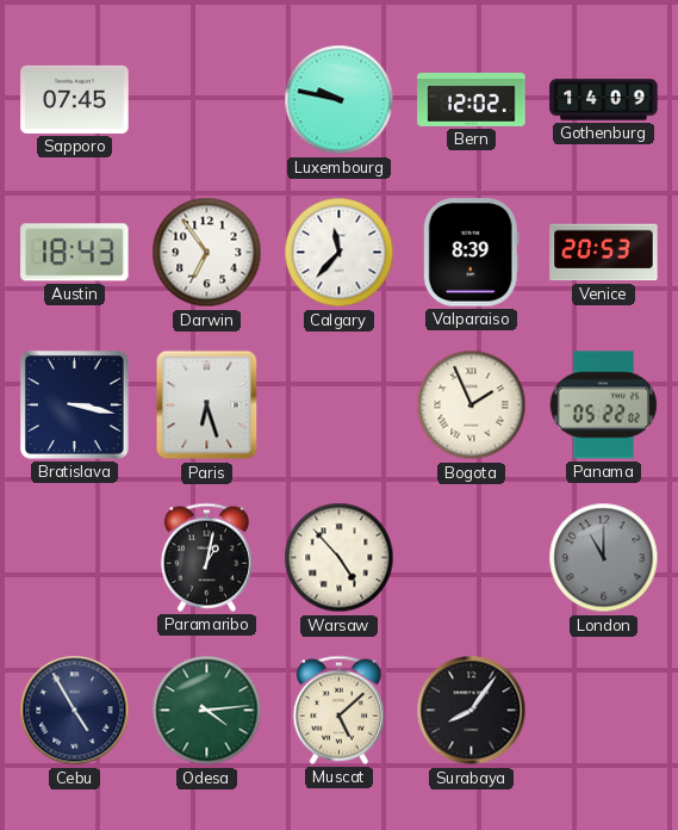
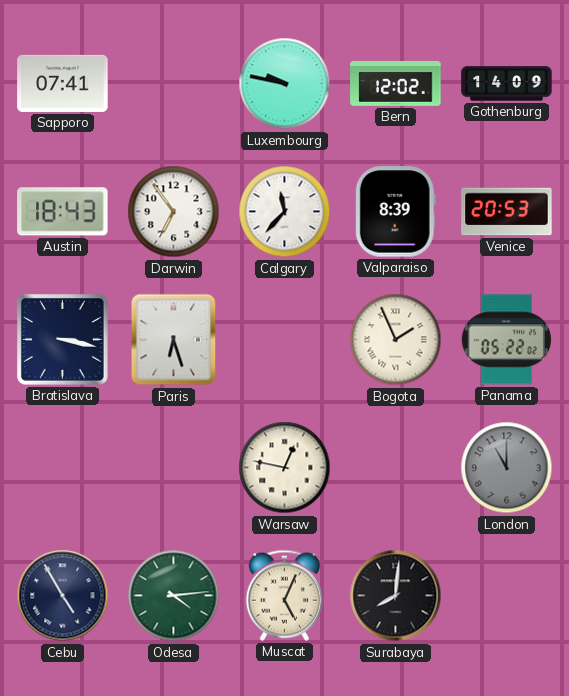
Sapporo: 07:45 -> 07:41
Paramaribo: 1:02 -> none
Warsaw: 4:53 -> 12:47
Muscat: 5:08 -> 5:04
Surabaya: 8:06 -> 8:01
